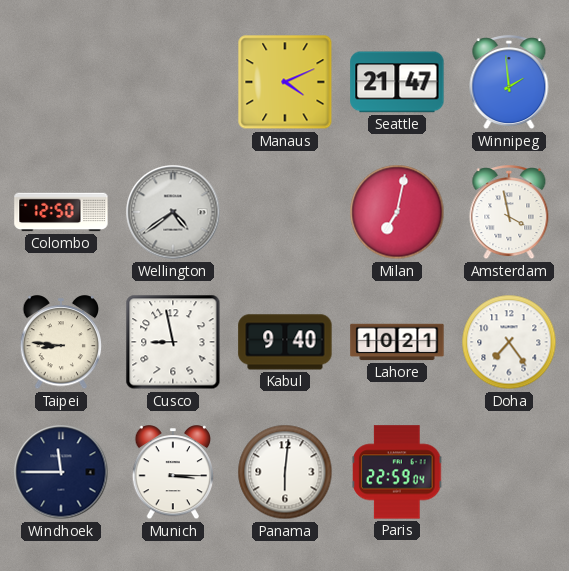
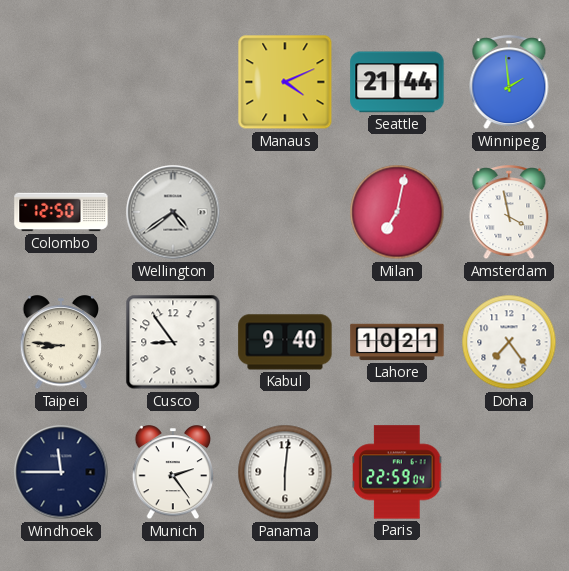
Seattle: 21:47 -> 21:44
Cusco: 8:58 -> 8:54
Munich: 3:15 -> 2:24
